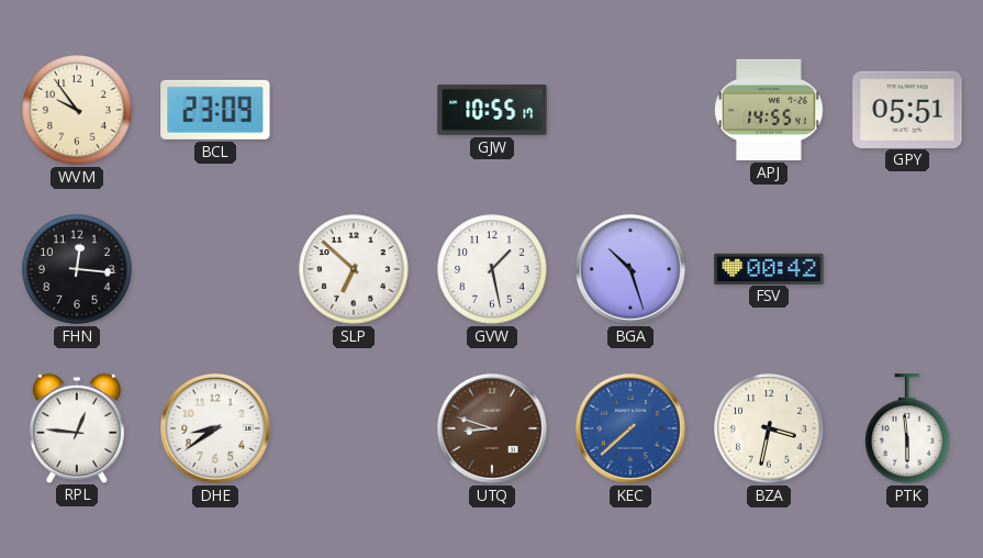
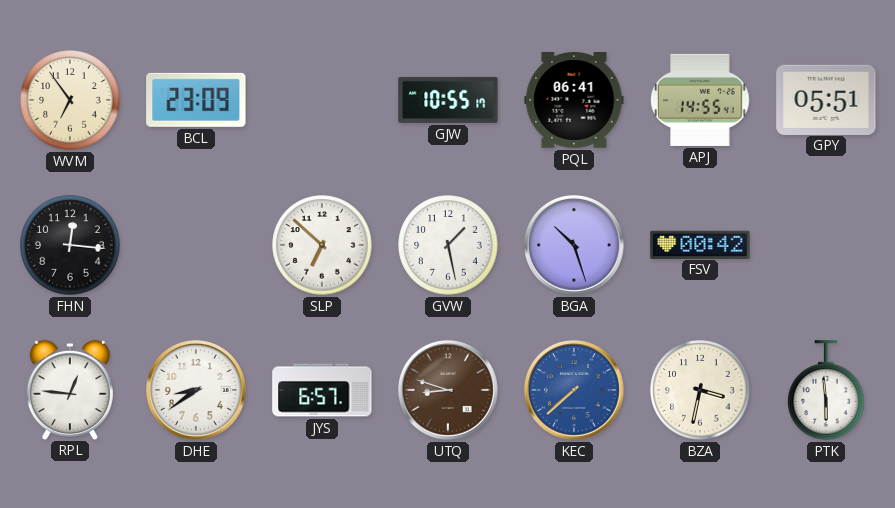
WVM: 9:54 -> 6:54
PQL: none -> 06:41
JYS: none -> 6:57
